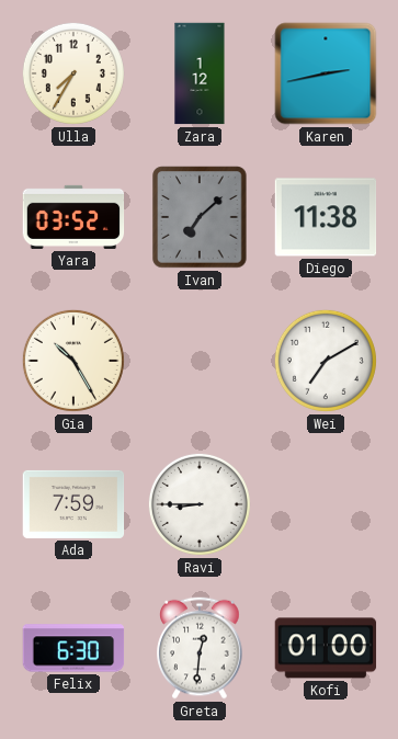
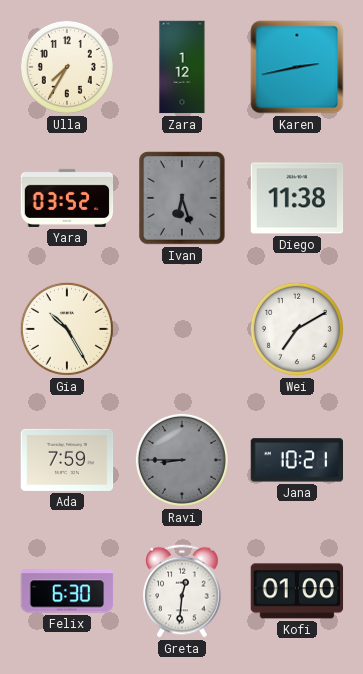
Ivan: 7:08 -> 6:27
Ravi dial: white -> grey
Jana: none -> 10:21
